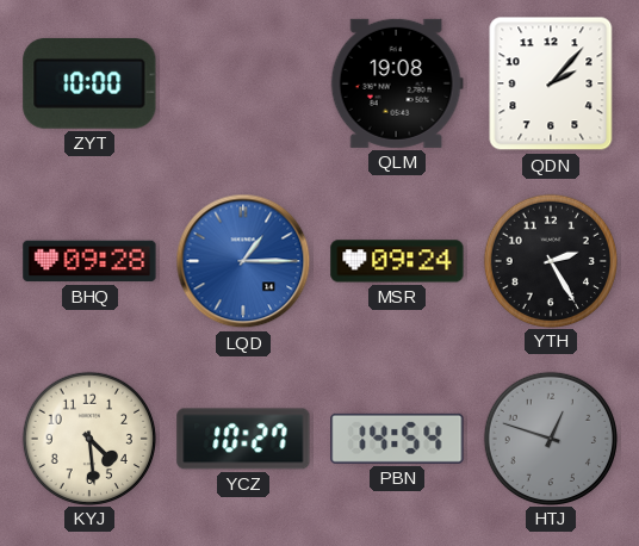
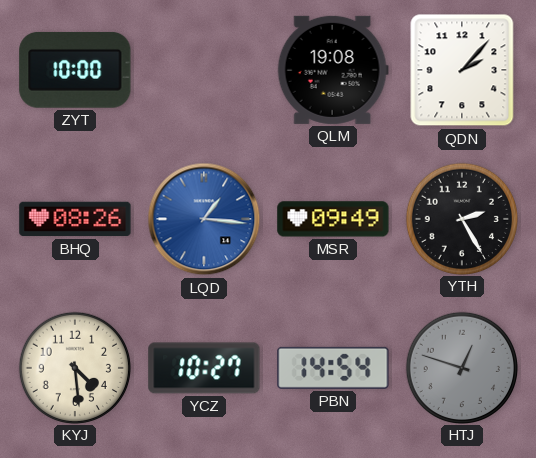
BHQ: 09:28 -> 08:26
LQD: 1:15 -> 1:16
MSR: 09:24 -> 09:49
